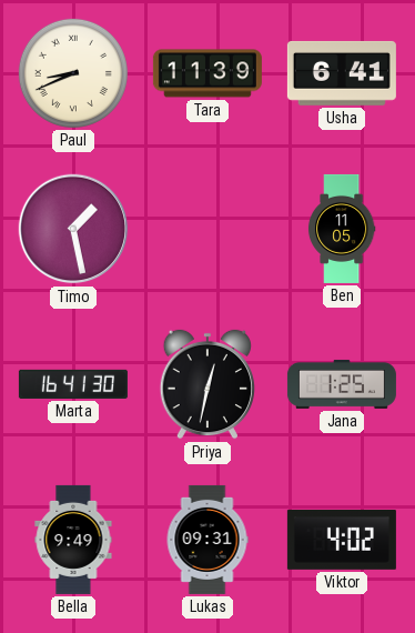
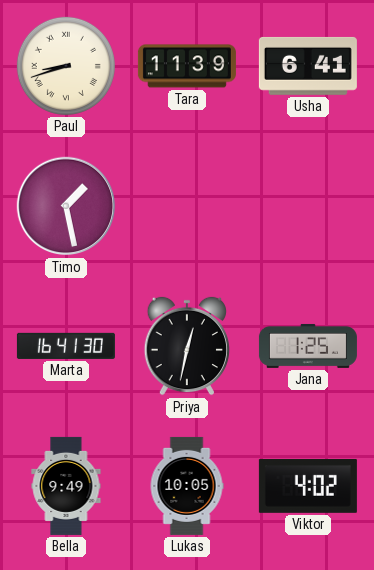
Paul: 8:41 -> 8:42
Ben: 11:05 -> none
Lukas: 09:31 -> 10:05
